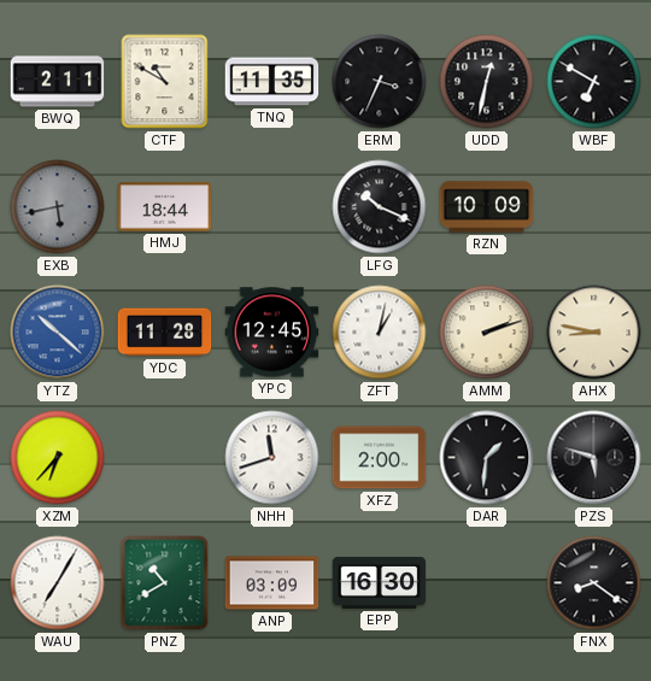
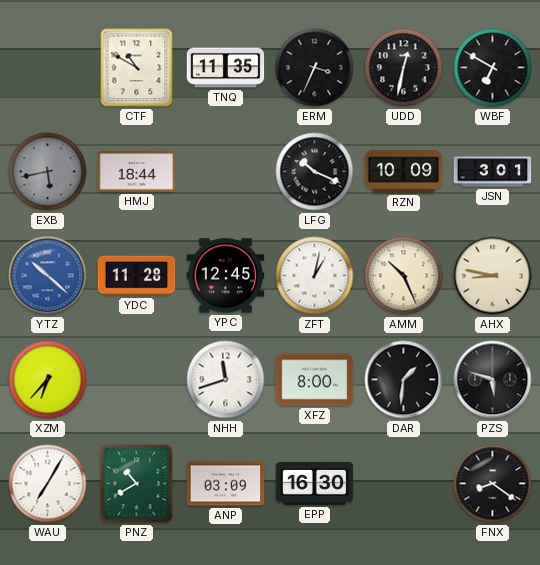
BWQ: 2:11 -> none
JSN: none -> 3:01
AMM: 2:12 -> 10:26
XFZ: 2:00 -> 8:00
